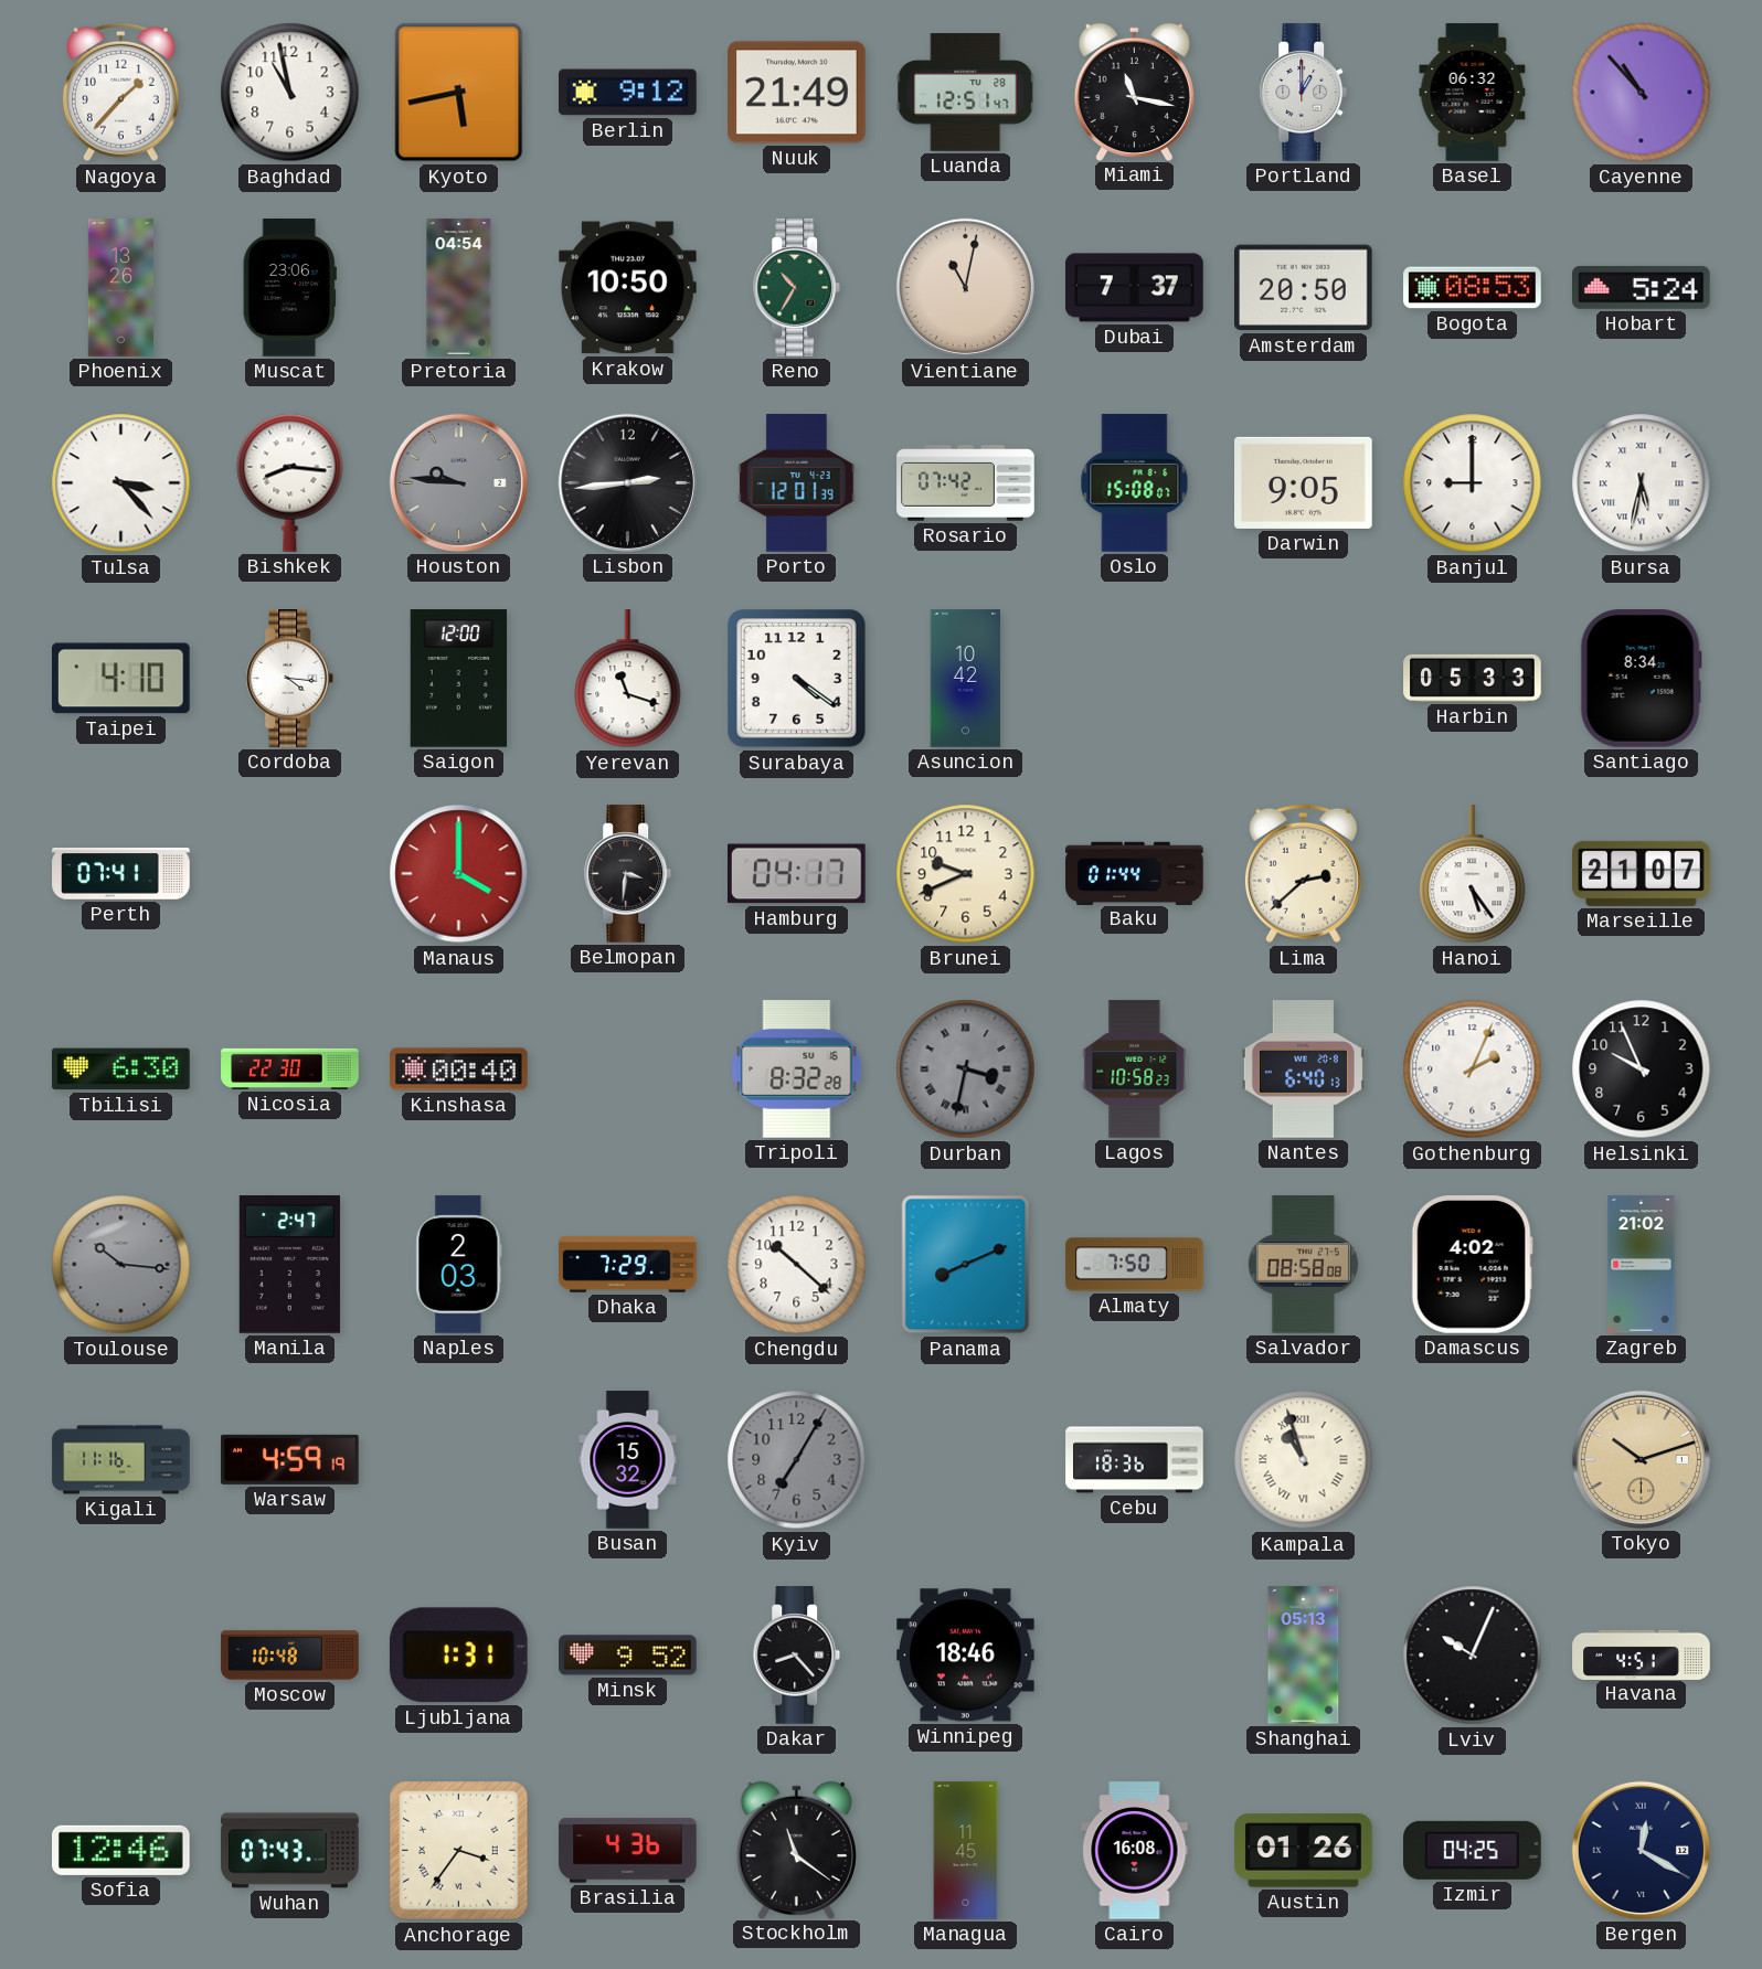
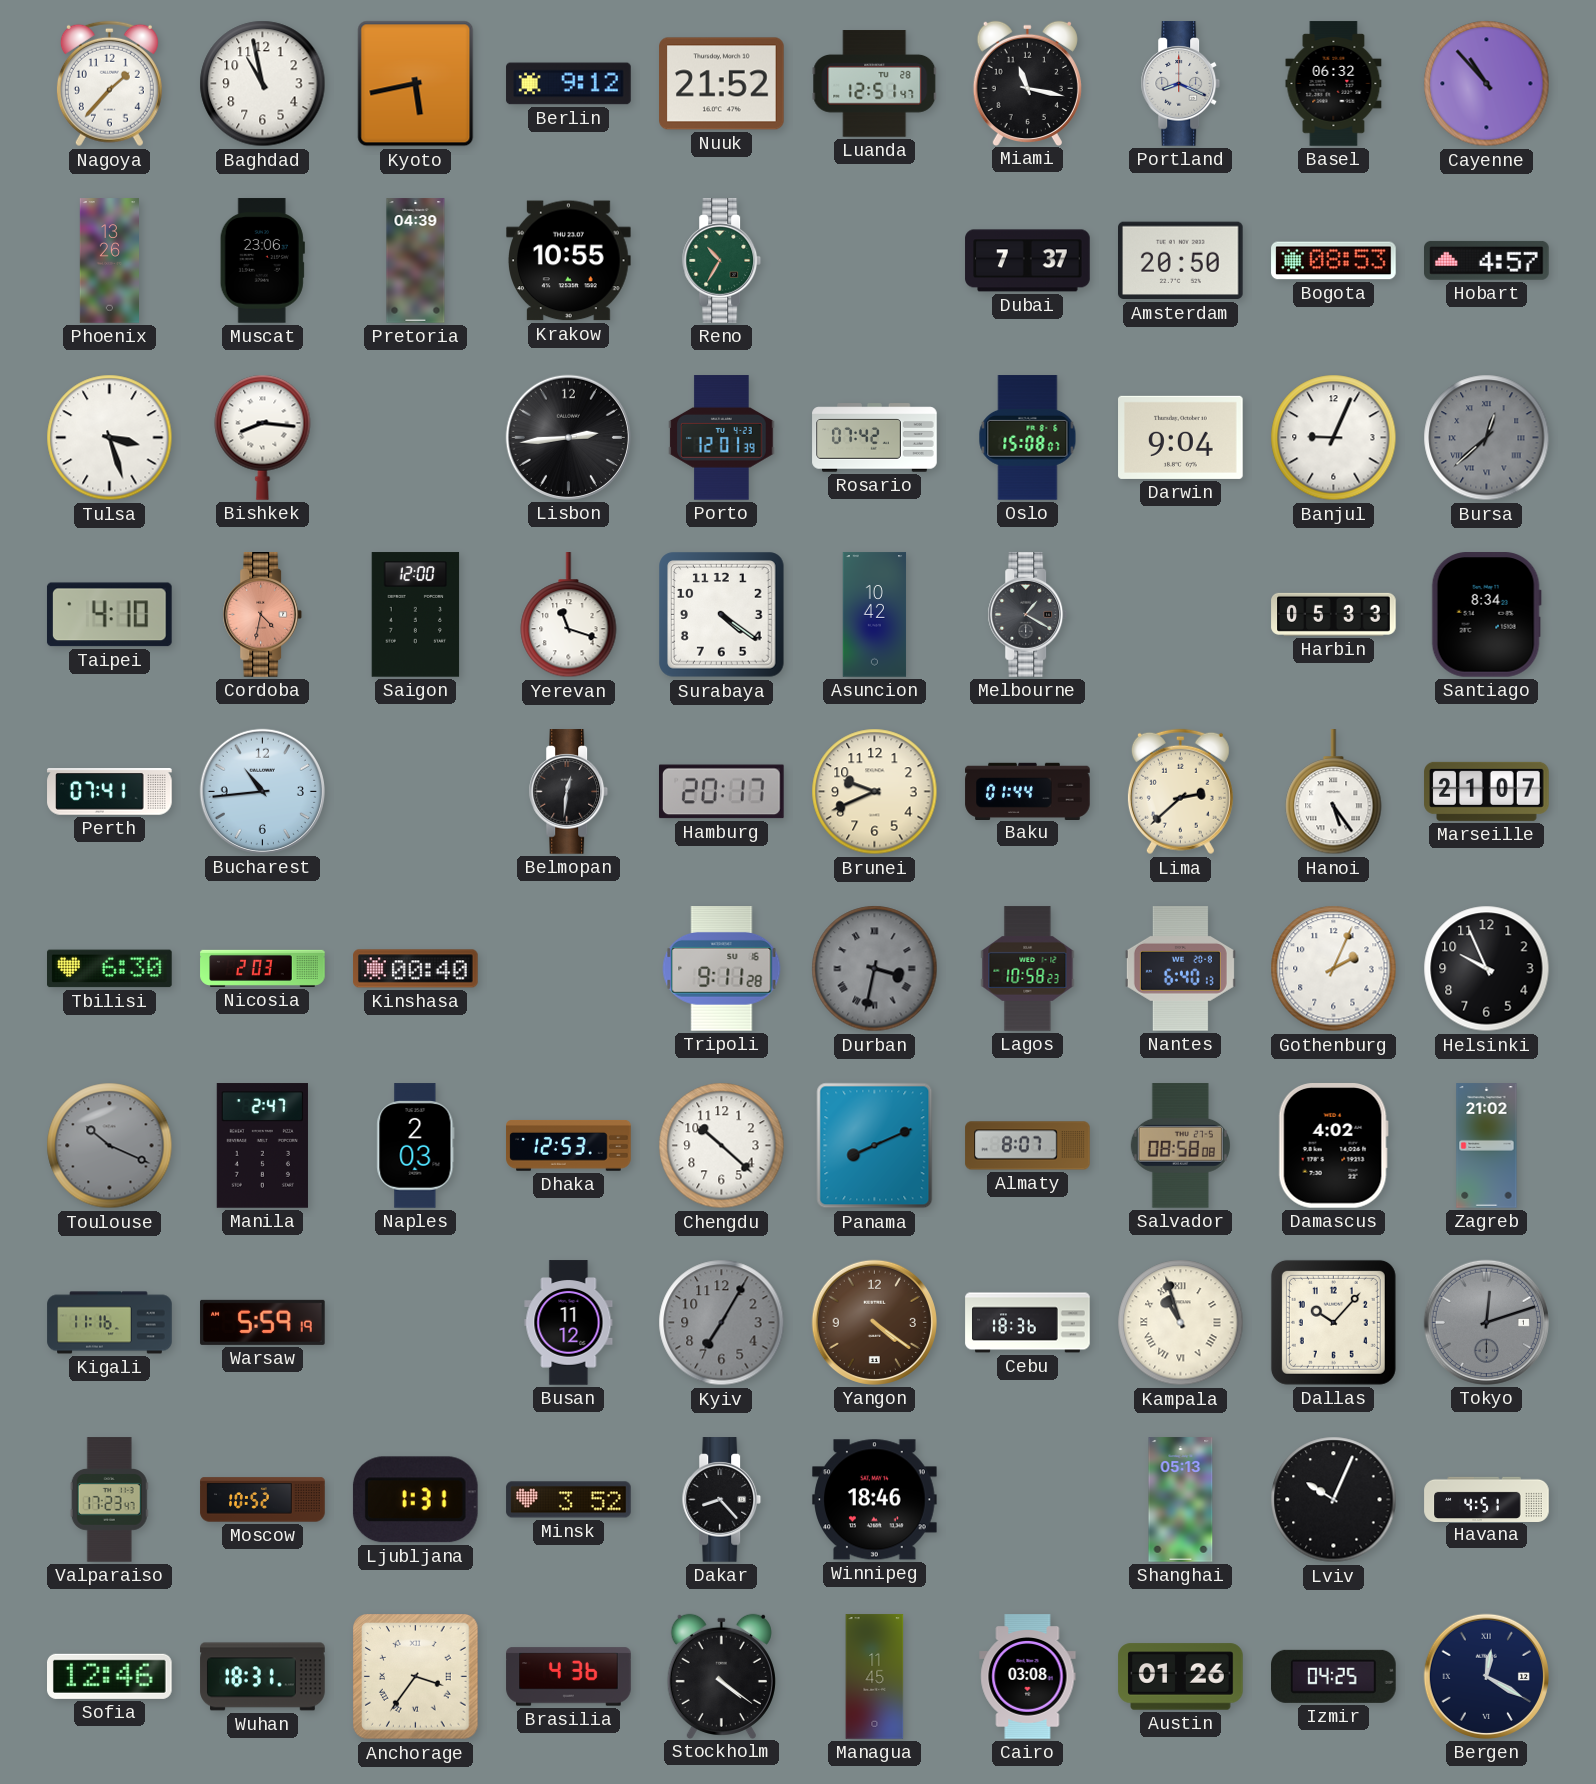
Nuuk: 21:49 -> 21:52
Portland: 1:00 -> 8:19
Pretoria: 04:54 -> 04:39
Krakow: 10:50 -> 10:55
Vientiane: 11:02 -> none
Hobart: 5:24 -> 4:57
Tulsa: 3:23 -> 3:27
Houston: 9:46 -> none
Darwin: 9:05 -> 9:04
Banjul: 9:00 -> 9:04
Bursa: 5:32 -> 12:38
Bursa dial: white -> grey
Cordoba: 4:16 -> 4:32
Cordoba dial: white -> salmon
Melbourne: none -> 1:20
Bucharest: none -> 10:44
Manaus: 4:00 -> none
Belmopan: 3:31 -> 12:31
Hamburg: 04:17 -> 20:17
Nicosia: 22:30 -> 2:03
Tripoli: 8:32 -> 9:11
Toulouse: 10:16 -> 10:19
Dhaka: 7:29 -> 12:53
Almaty: 7:50 -> 8:07
Warsaw: 4:59 -> 5:59
Busan: 15:32 -> 11:12
Yangon: none -> 4:21
Dallas: none -> 10:07
Tokyo: 10:12 -> 12:12
Tokyo dial: champagne -> grey
Valparaiso: none -> 17:23
Moscow: 10:48 -> 10:52
Minsk: 9:52 -> 3:52
Wuhan: 07:43 -> 18:31
Stockholm: 11:21 -> 4:21
Cairo: 16:08 -> 03:08
